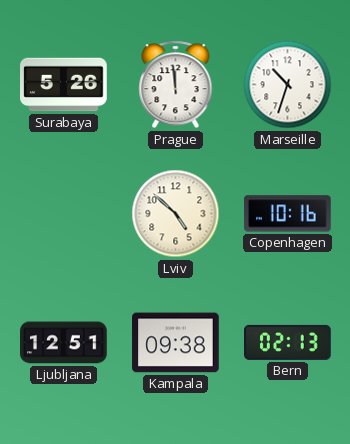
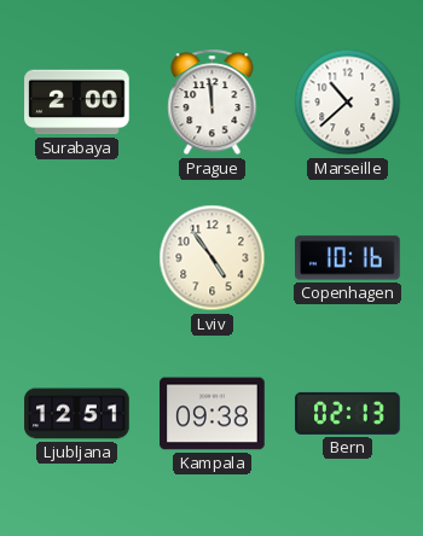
Surabaya: 5:26 -> 2:00
Marseille: 10:33 -> 10:38
Lviv: 4:52 -> 4:54
